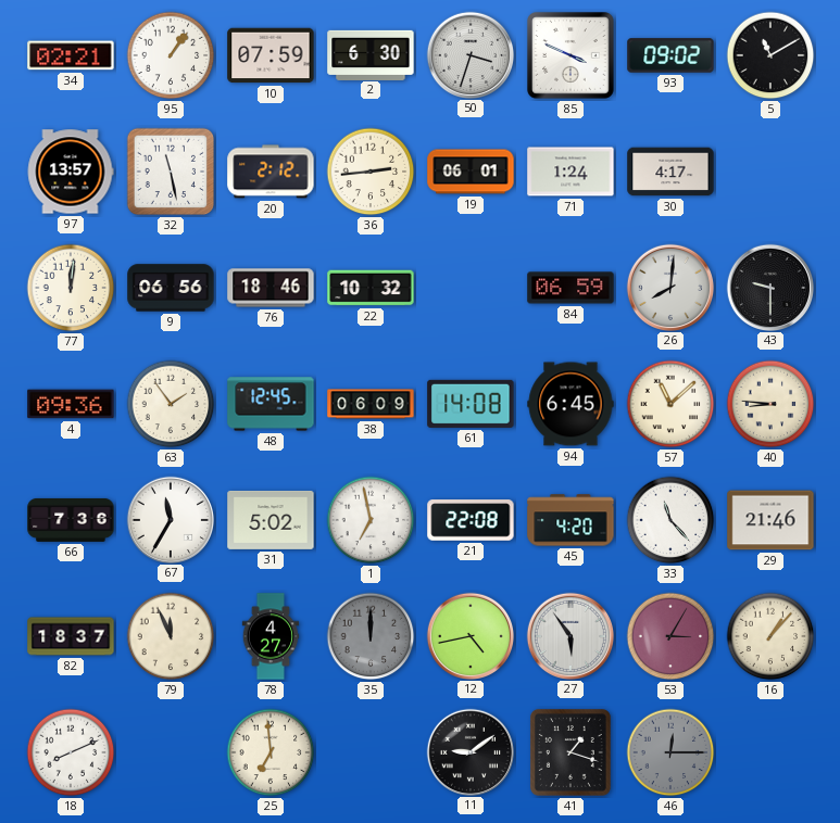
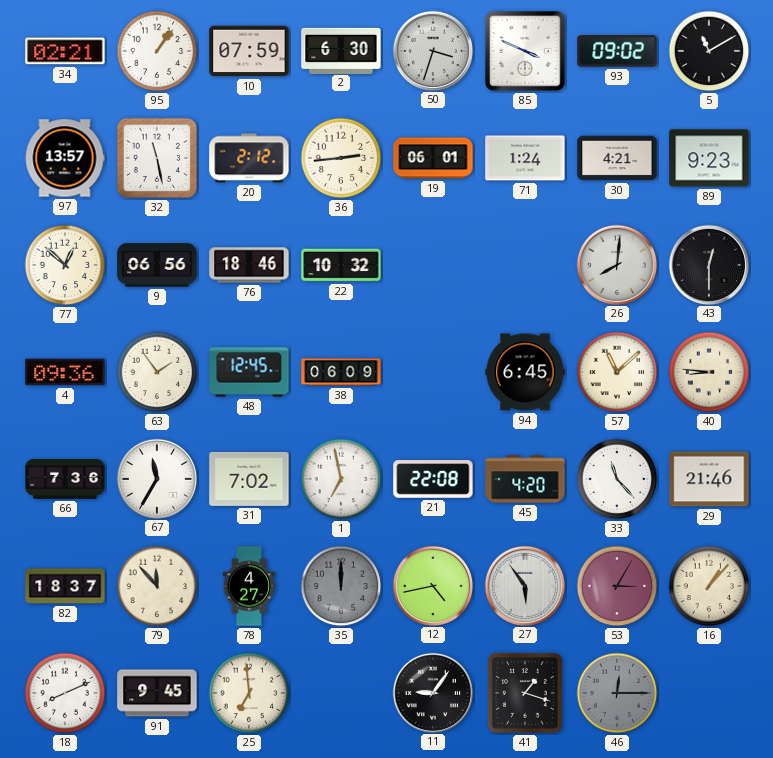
30: 4:17 -> 4:21
89: none -> 9:23
77: 12:01 -> 12:52
84: 06:59 -> none
43: 9:30 -> 12:30
61: 14:08 -> none
31: 5:02 -> 7:02
79: 11:56 -> 11:53
91: none -> 9:45
11: 9:09 -> 9:06
